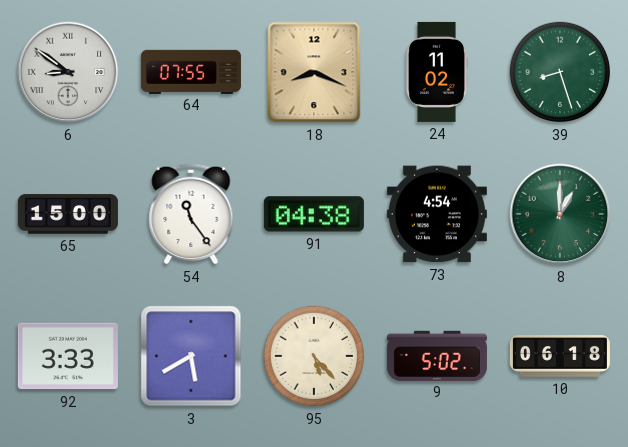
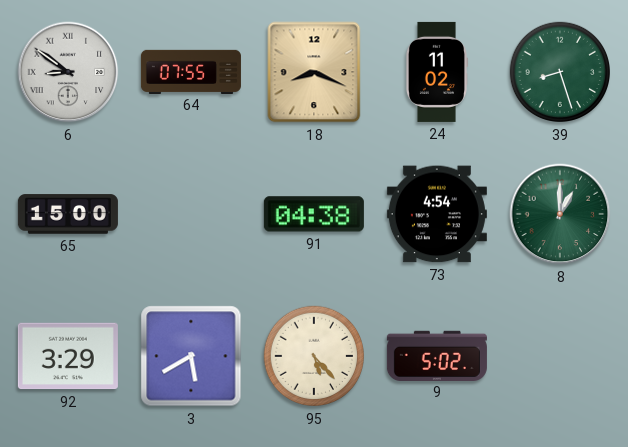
54: 11:24 -> none
92: 3:33 -> 3:29
10: 06:18 -> none
